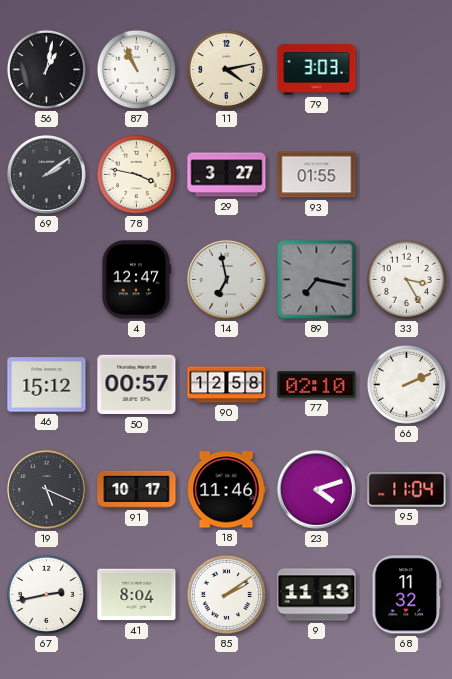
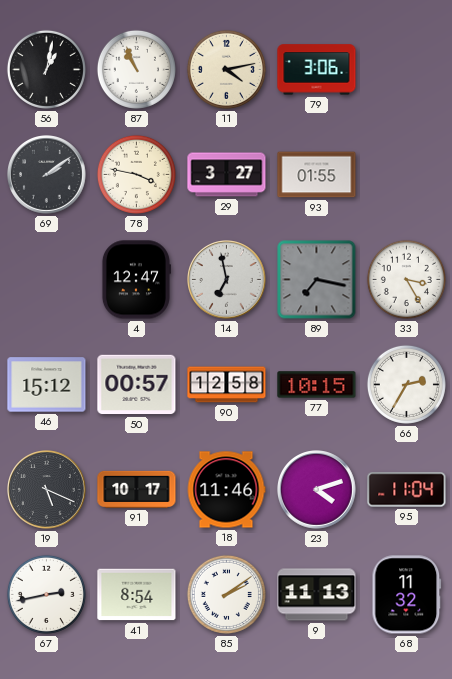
79: 3:03 -> 3:06
77: 02:10 -> 10:15
66: 2:11 -> 2:35
41: 8:04 -> 8:54
